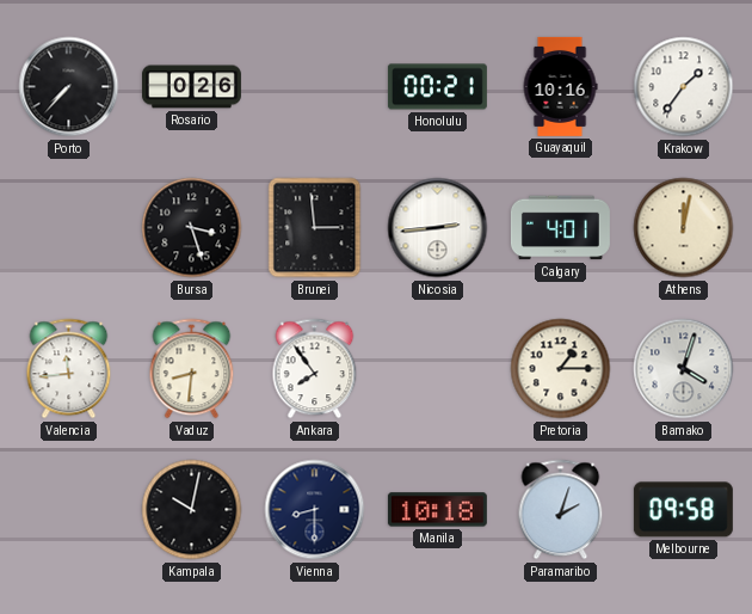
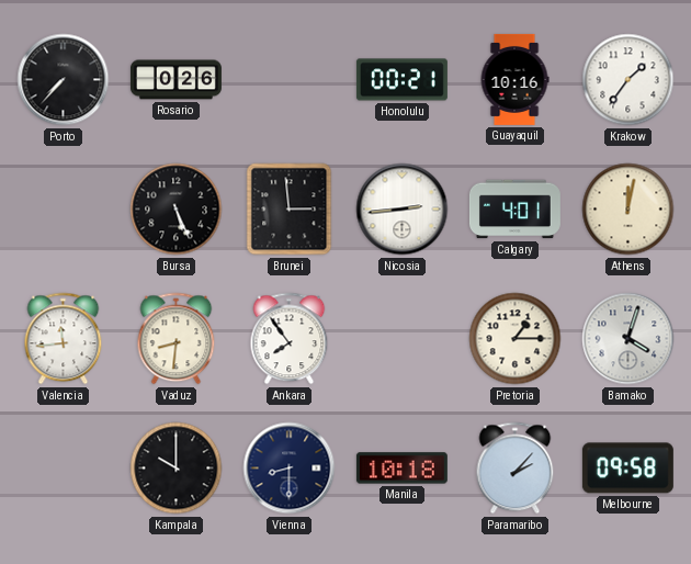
Bursa: 3:27 -> 5:26
Kampala: 10:02 -> 10:00
Paramaribo: 2:03 -> 2:07
